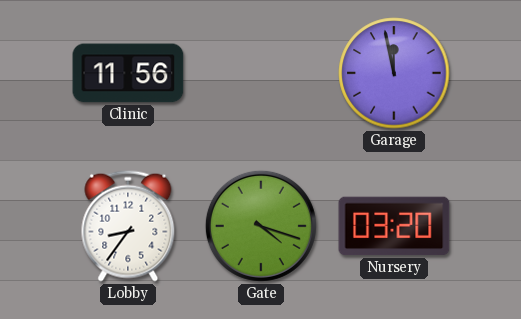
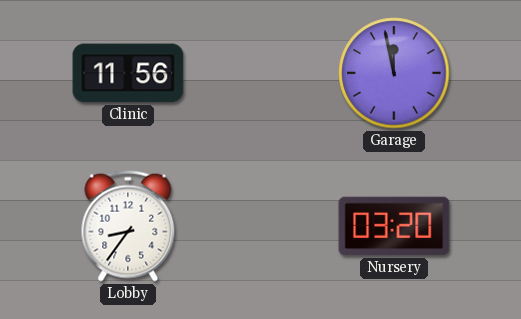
Gate: 4:18 -> none
